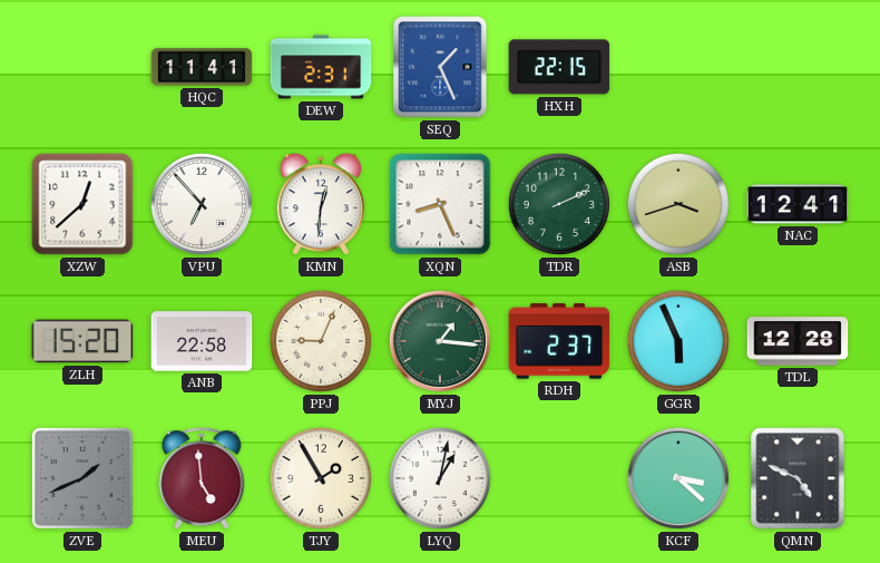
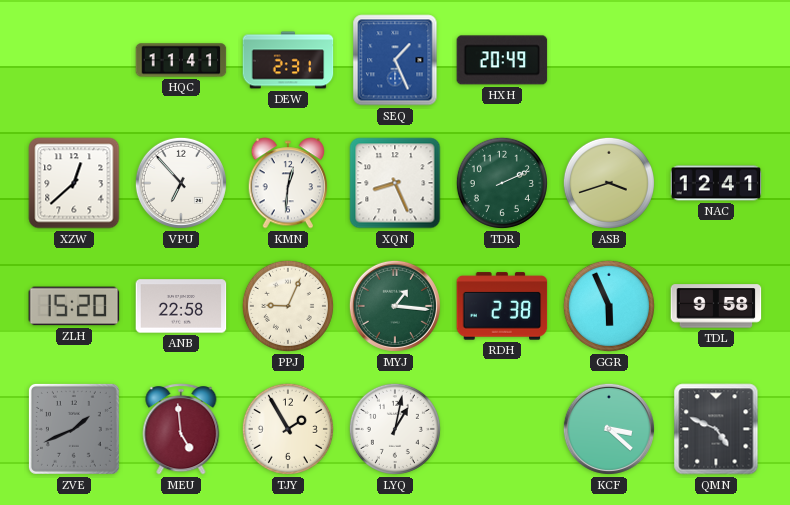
HXH: 22:15 -> 20:49
RDH: 2:37 -> 2:38
TDL: 12:28 -> 9:58
